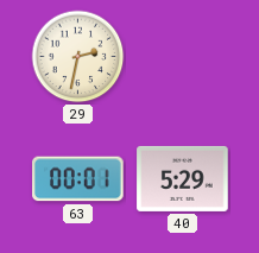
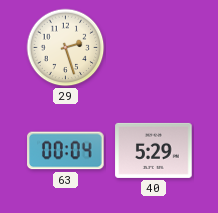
29: 2:32 -> 2:27
63: 00:01 -> 00:04
